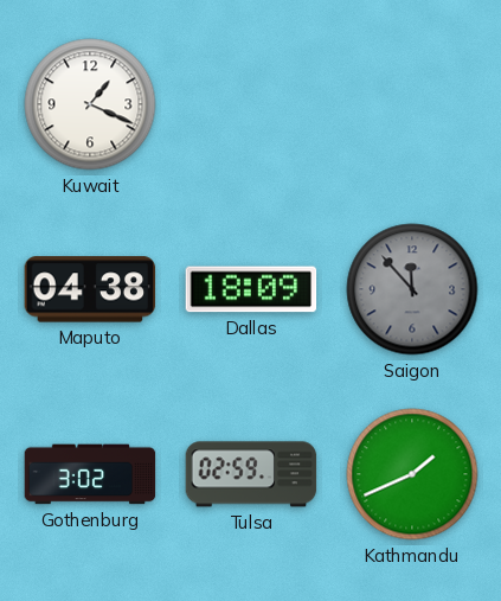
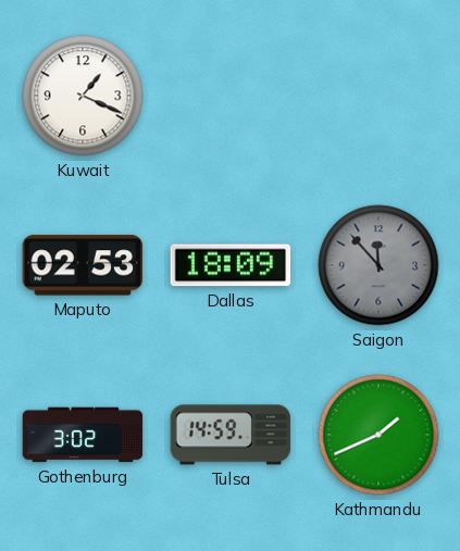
Maputo: 04:38 -> 02:53
Tulsa: 02:59 -> 14:59
